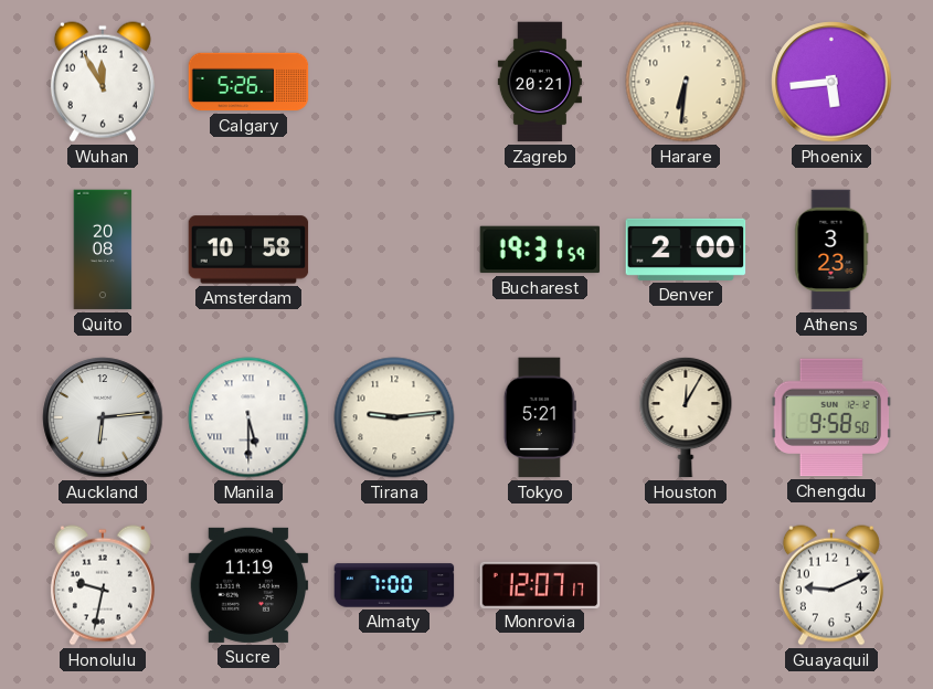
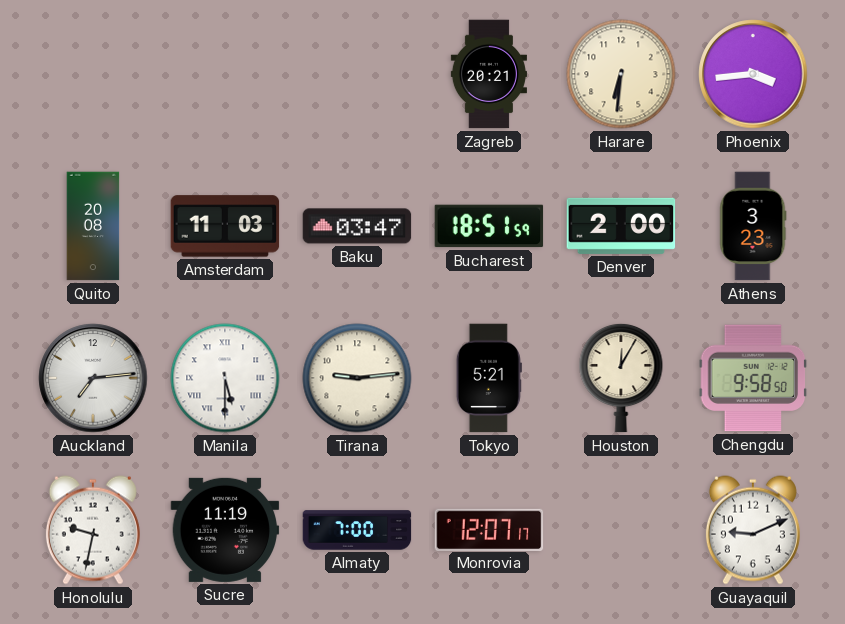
Wuhan: 11:55 -> none
Calgary: 5:26 -> none
Phoenix: 5:44 -> 3:44
Amsterdam: 10:58 -> 11:03
Baku: none -> 03:47
Bucharest: 19:31 -> 18:51
Auckland: 6:14 -> 7:14
